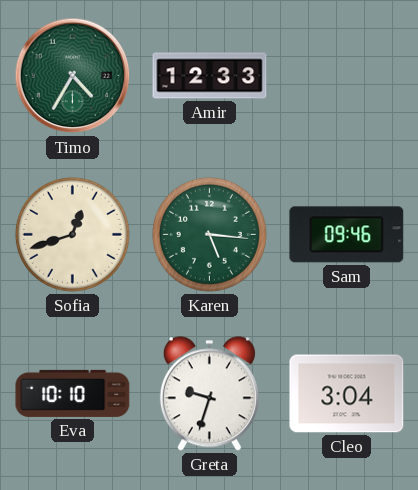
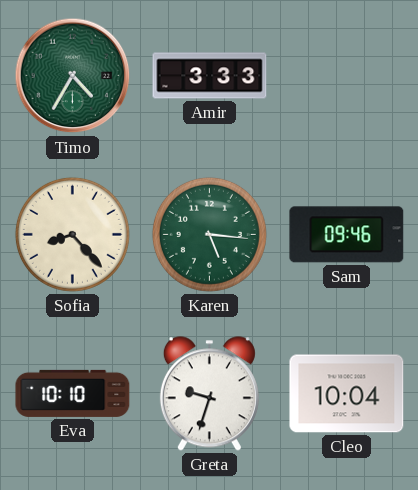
Amir: 12:33 -> 3:33
Sofia: 12:42 -> 8:23
Cleo: 3:04 -> 10:04
